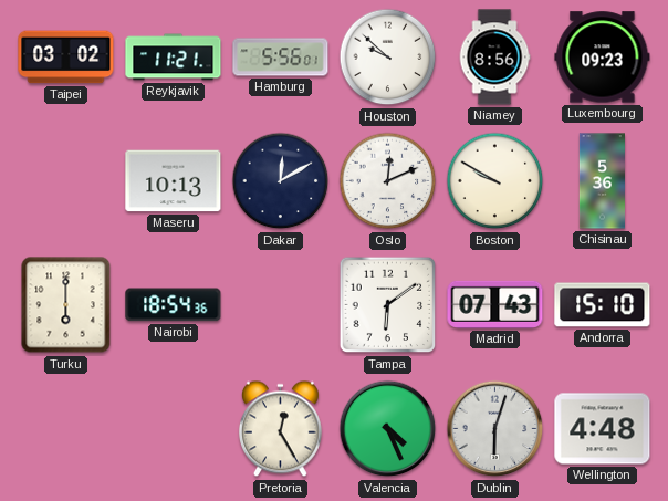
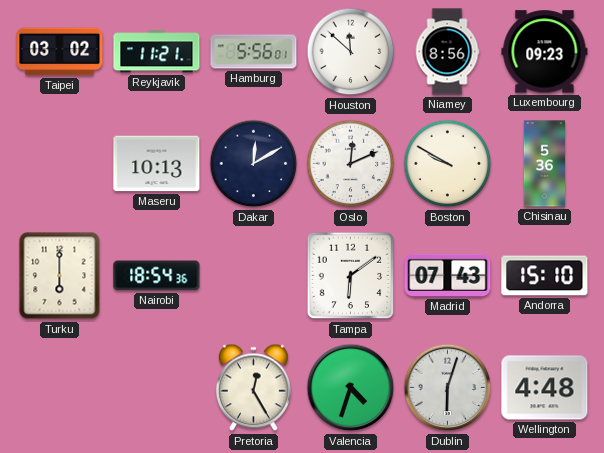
Houston: 9:52 -> 11:52
Valencia: 4:26 -> 4:33
